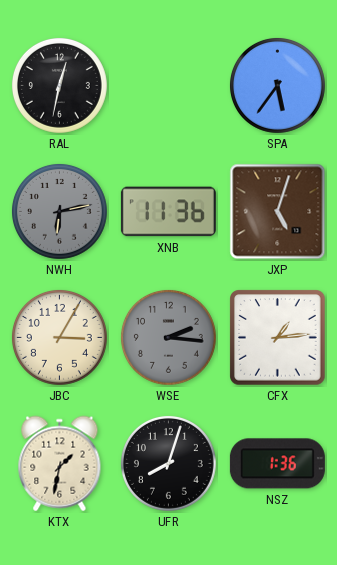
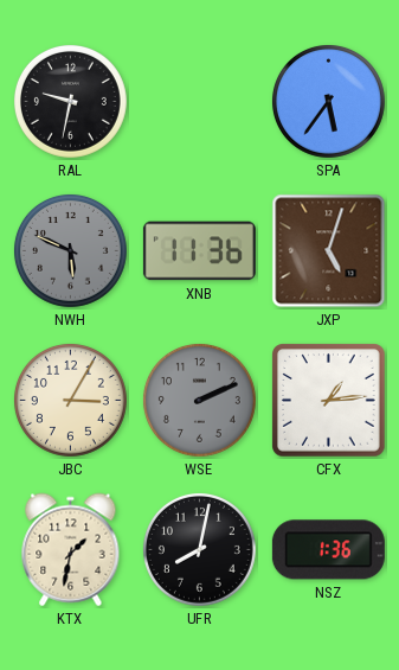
RAL: 12:32 -> 9:32
NWH: 6:13 -> 5:49
WSE: 2:16 -> 2:11
UFR: 8:03 -> 8:02
